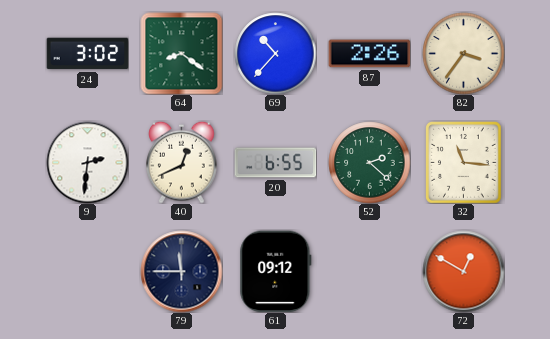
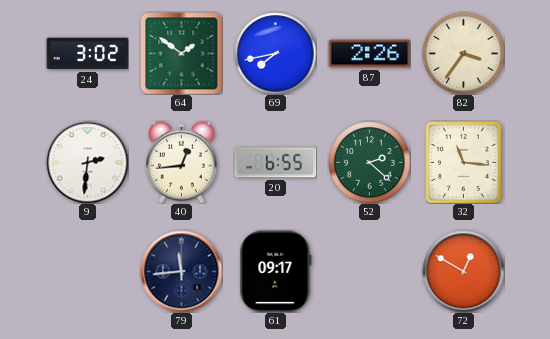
64: 8:21 -> 1:51
69: 10:37 -> 7:43
40: 12:41 -> 12:44
79: 11:45 -> 11:44
61: 09:12 -> 09:17
